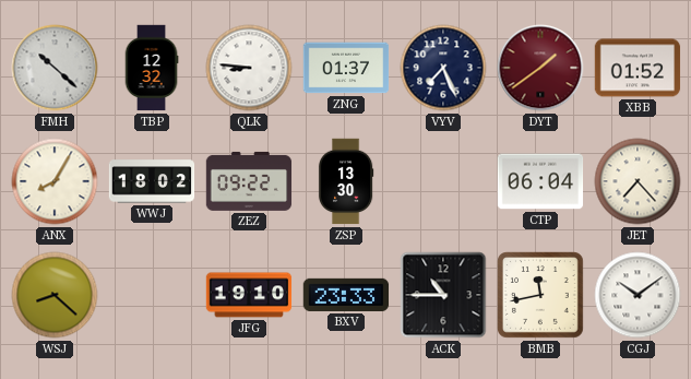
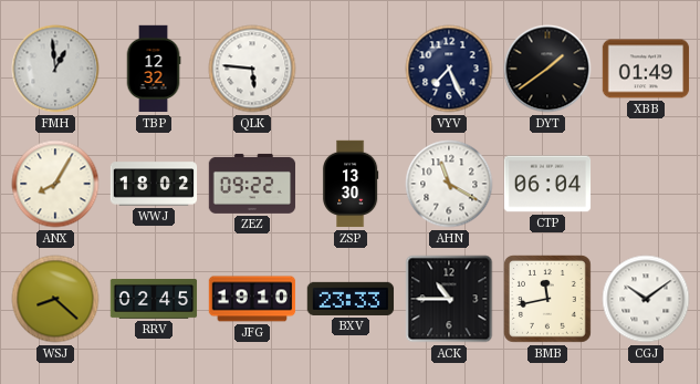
FMH: 10:22 -> 12:59
QLK: 8:46 -> 5:46
ZNG: 01:37 -> none
DYT dial: burgundy -> black
XBB: 01:52 -> 01:49
AHN: none -> 11:20
JET: 7:23 -> none
RRV: none -> 02:45
